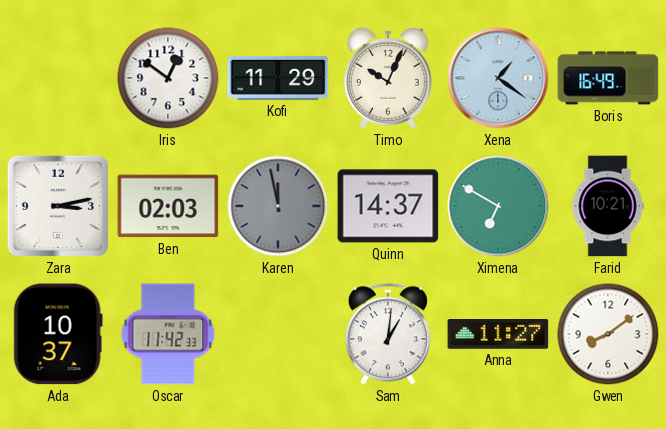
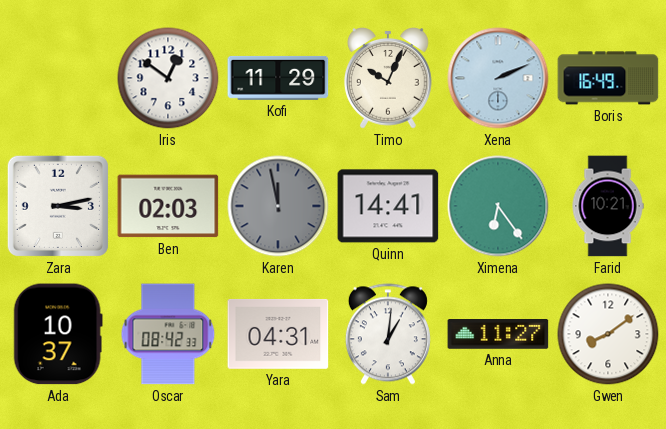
Xena: 1:21 -> 2:11
Quinn: 14:37 -> 14:41
Ximena: 6:50 -> 6:24
Oscar: 11:42 -> 08:42
Yara: none -> 04:31
